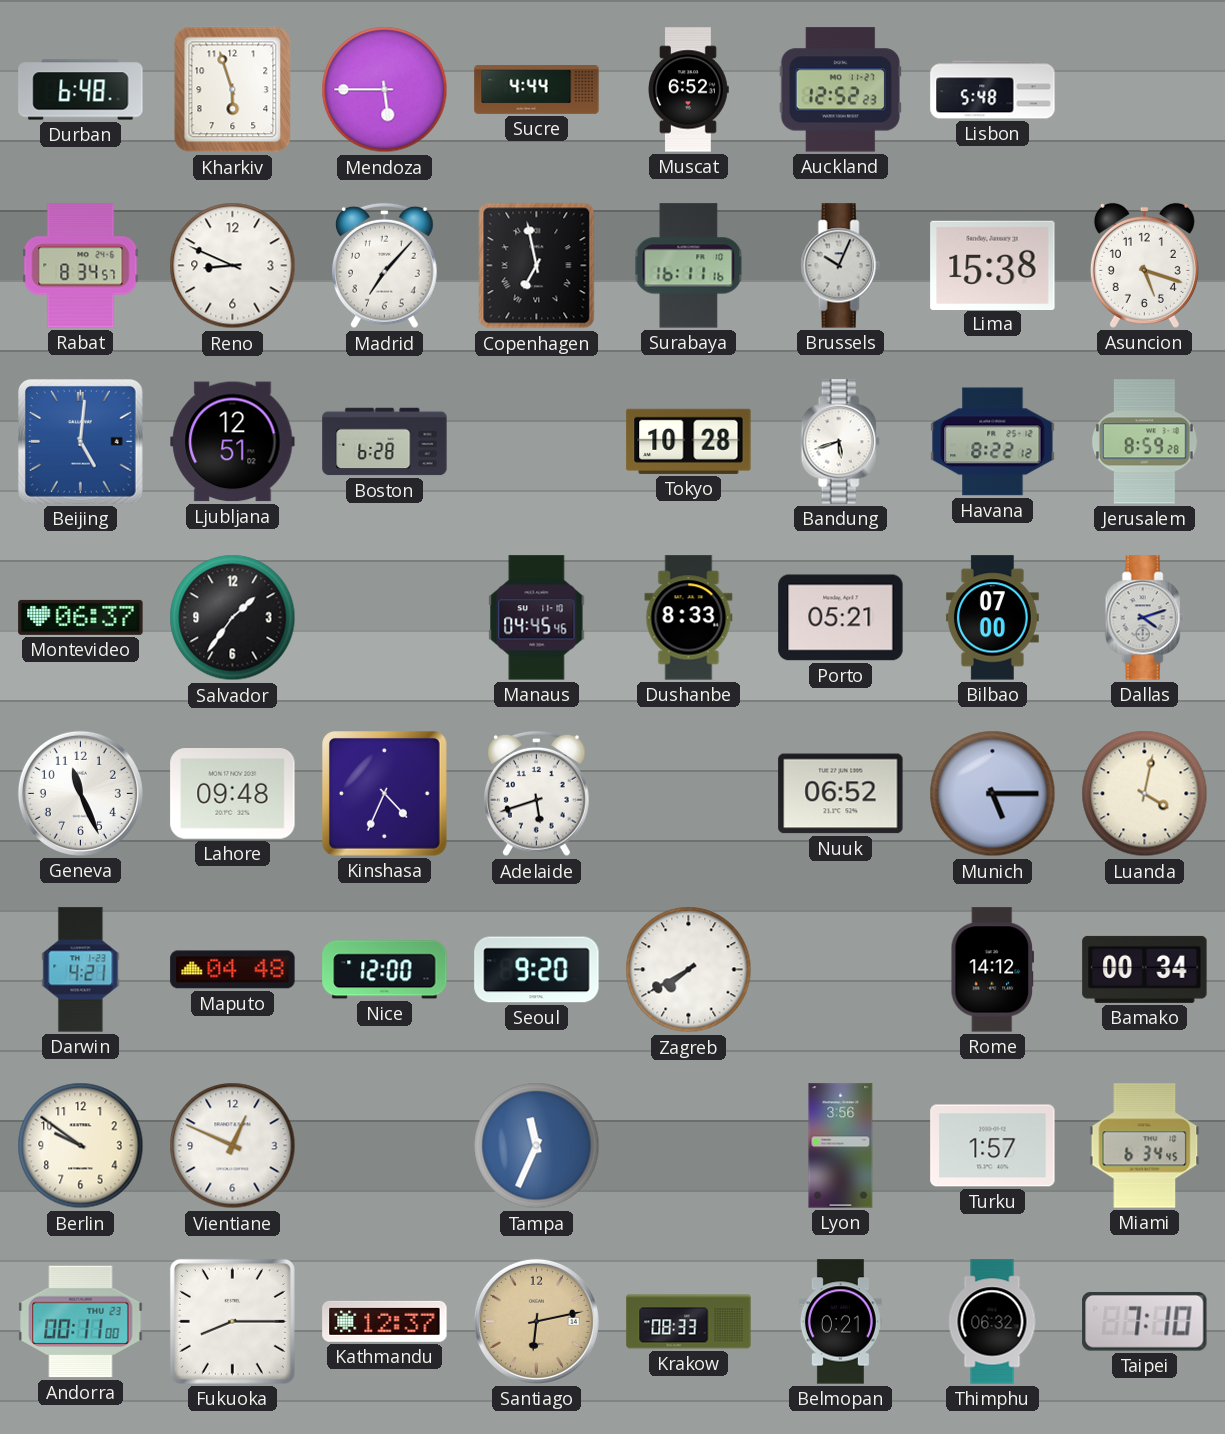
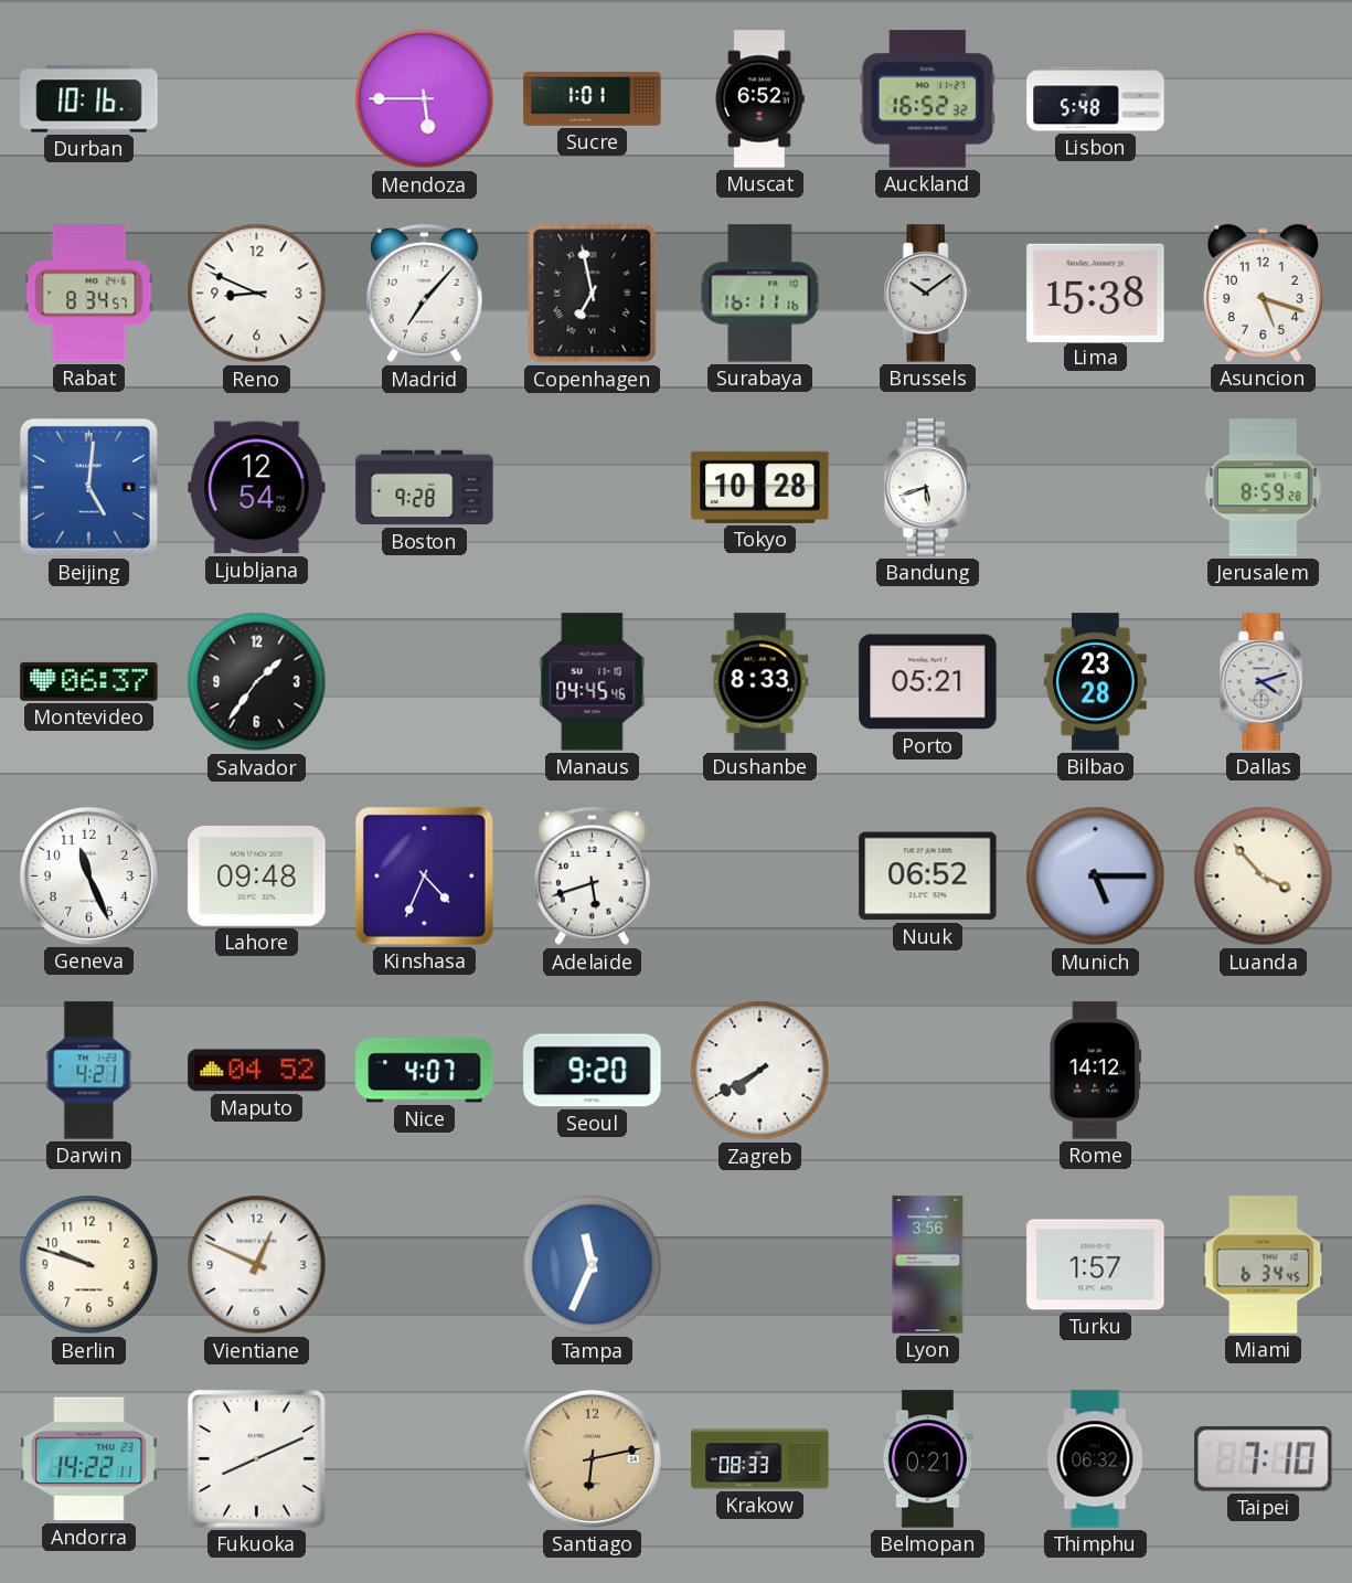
Durban: 6:48 -> 10:16
Kharkiv: 5:57 -> none
Sucre: 4:44 -> 1:01
Auckland: 12:52 -> 16:52
Brussels: 10:04 -> 10:09
Ljubljana: 12:51 -> 12:54
Boston: 6:28 -> 9:28
Havana: 8:22 -> none
Bilbao: 07:00 -> 23:28
Luanda: 4:02 -> 3:53
Maputo: 04:48 -> 04:52
Nice: 12:00 -> 4:07
Bamako: 00:34 -> none
Berlin: 9:51 -> 9:48
Andorra: 00:11 -> 14:22
Fukuoka: 8:15 -> 8:11
Kathmandu: 12:37 -> none
